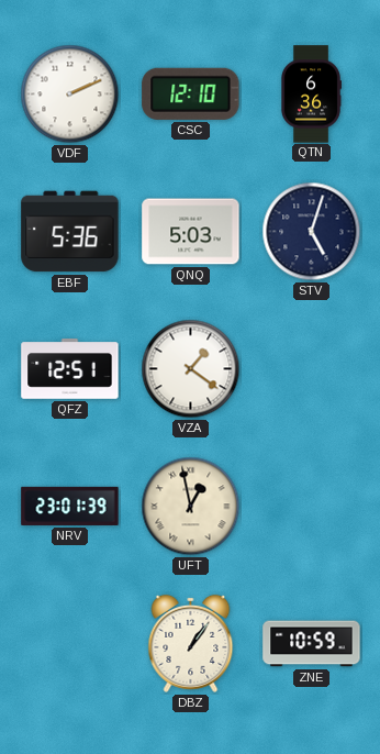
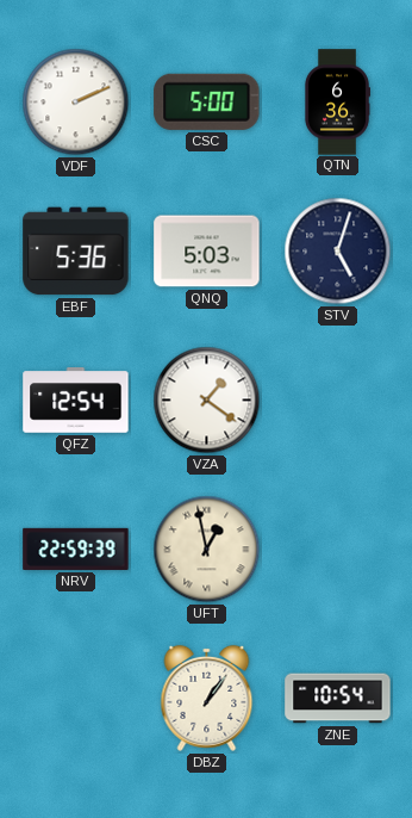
CSC: 12:10 -> 5:00
QFZ: 12:51 -> 12:54
NRV: 23:01 -> 22:59
ZNE: 10:59 -> 10:54
